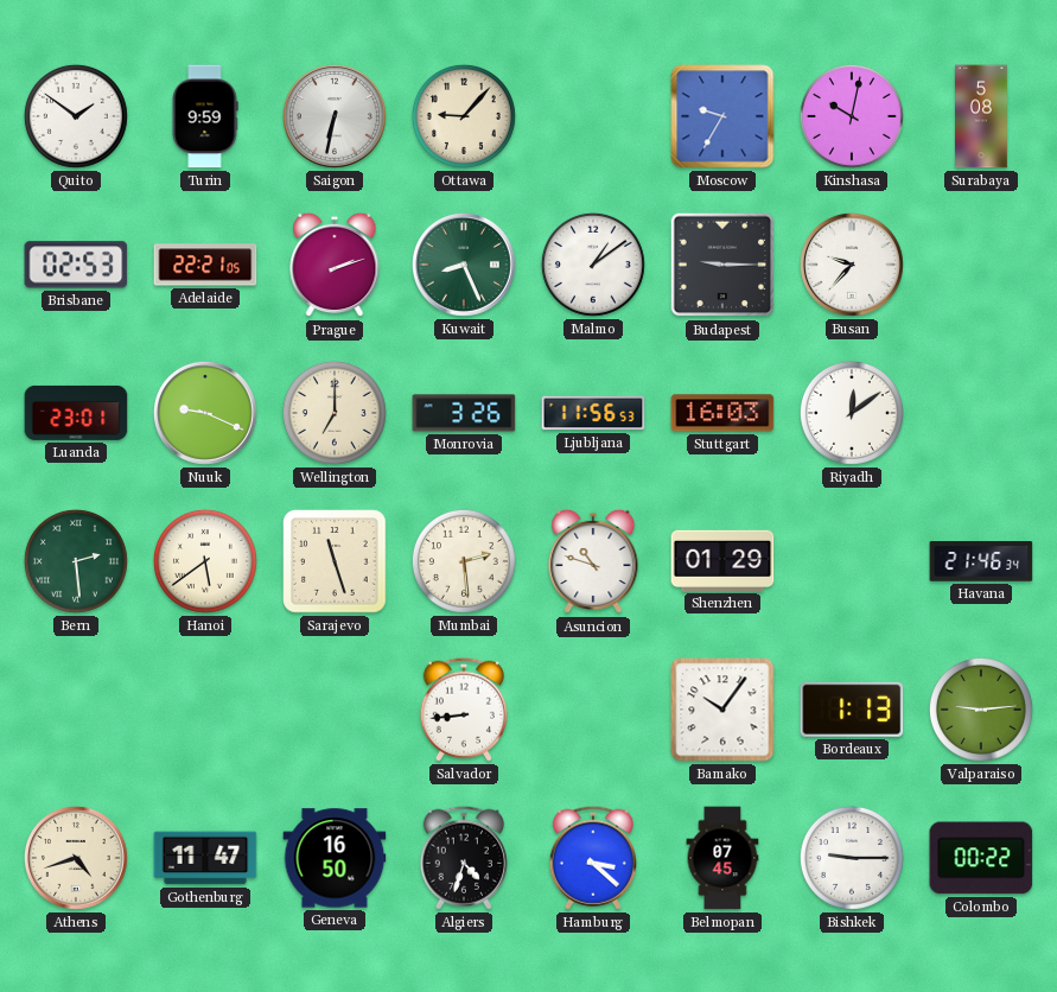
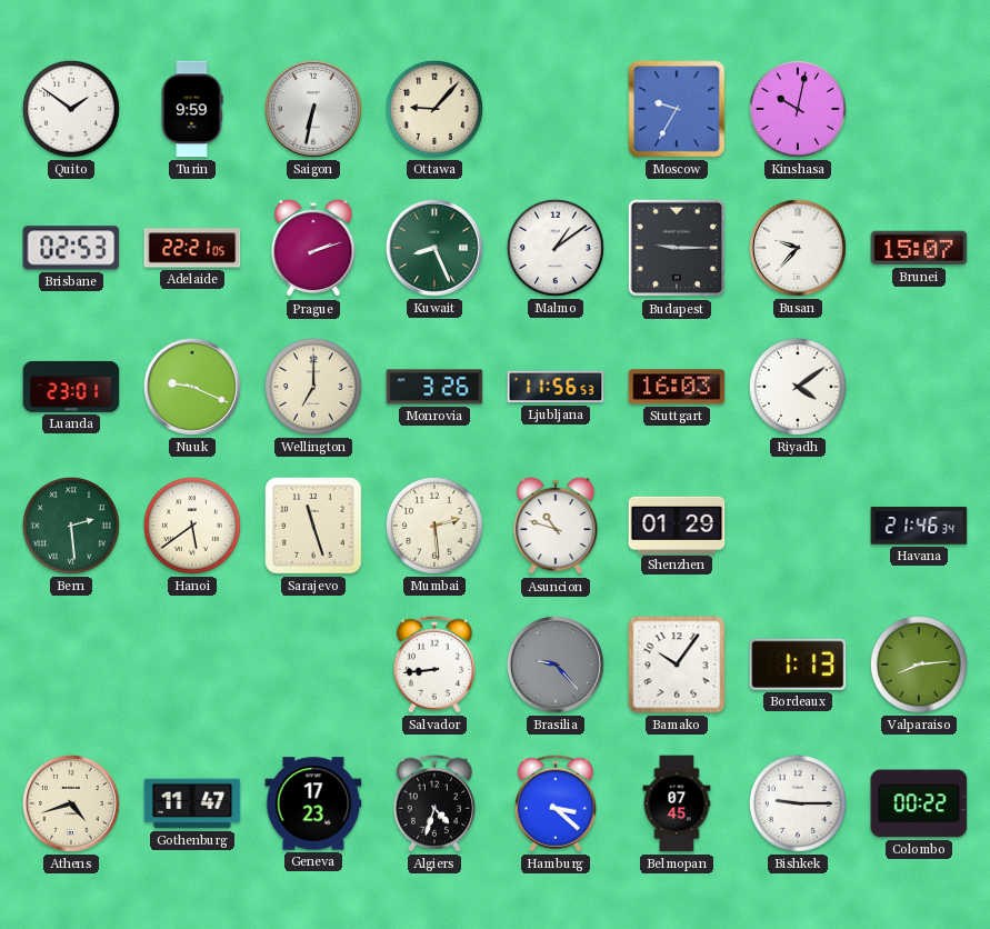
Surabaya: 5:08 -> none
Brunei: none -> 15:07
Riyadh: 12:09 -> 4:09
Brasilia: none -> 9:23
Valparaiso: 9:14 -> 8:14
Geneva: 16:50 -> 17:23
